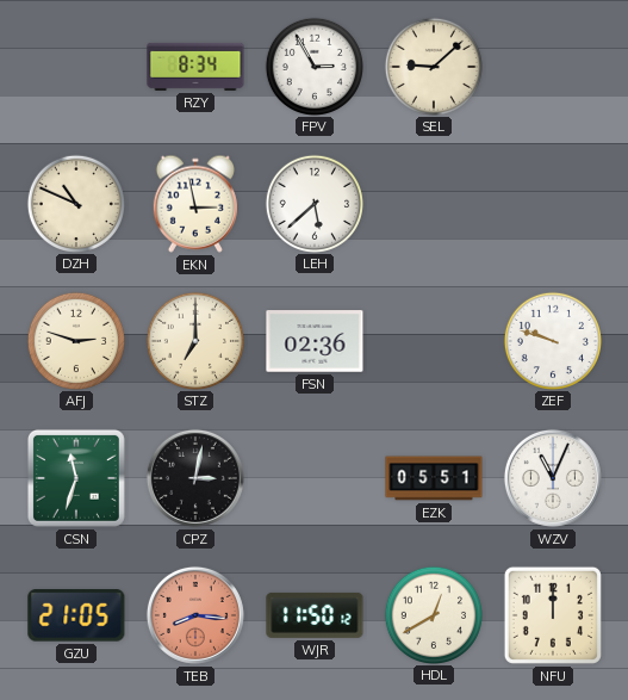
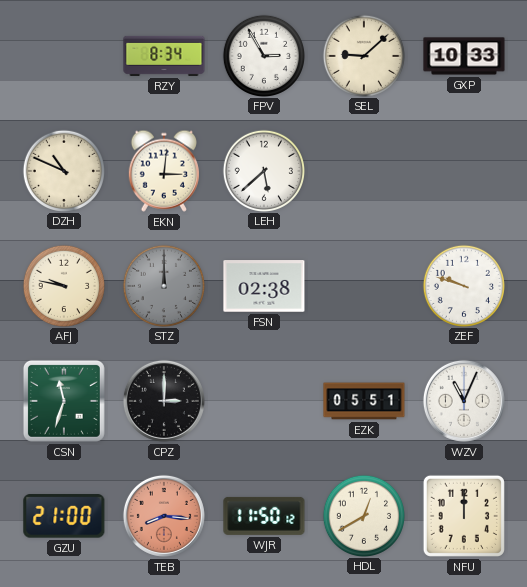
GXP: none -> 10:33
EKN: 2:58 -> 3:01
AFJ: 2:48 -> 9:47
STZ: 7:00 -> 12:00
STZ dial: cream -> grey
FSN: 02:36 -> 02:38
CPZ: 3:02 -> 3:00
GZU: 21:05 -> 21:00
